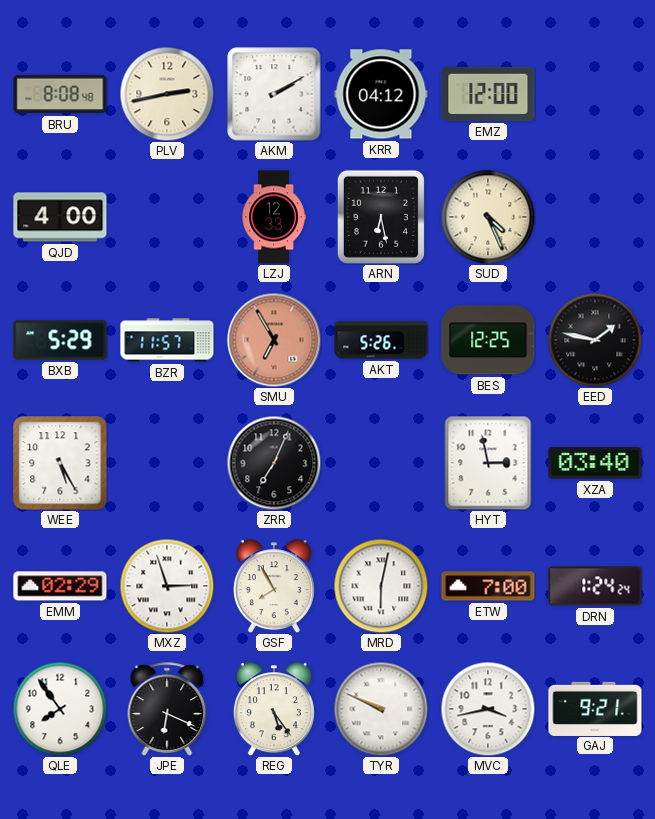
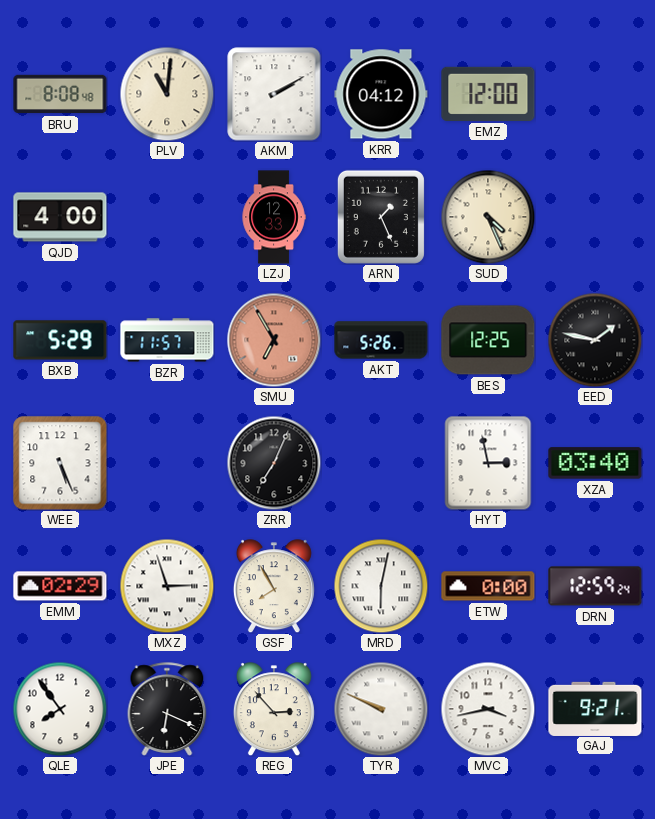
PLV: 2:43 -> 11:01
ARN: 6:28 -> 1:26
WEE: 5:25 -> 5:26
ETW: 7:00 -> 0:00
DRN: 1:24 -> 12:59
REG: 5:24 -> 2:53
